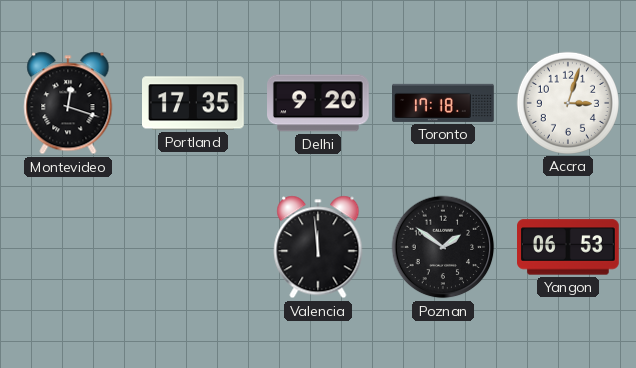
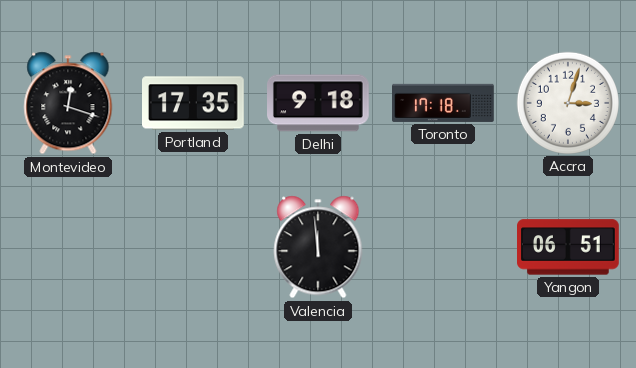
Delhi: 9:20 -> 9:18
Poznan: 1:51 -> none
Yangon: 06:53 -> 06:51
